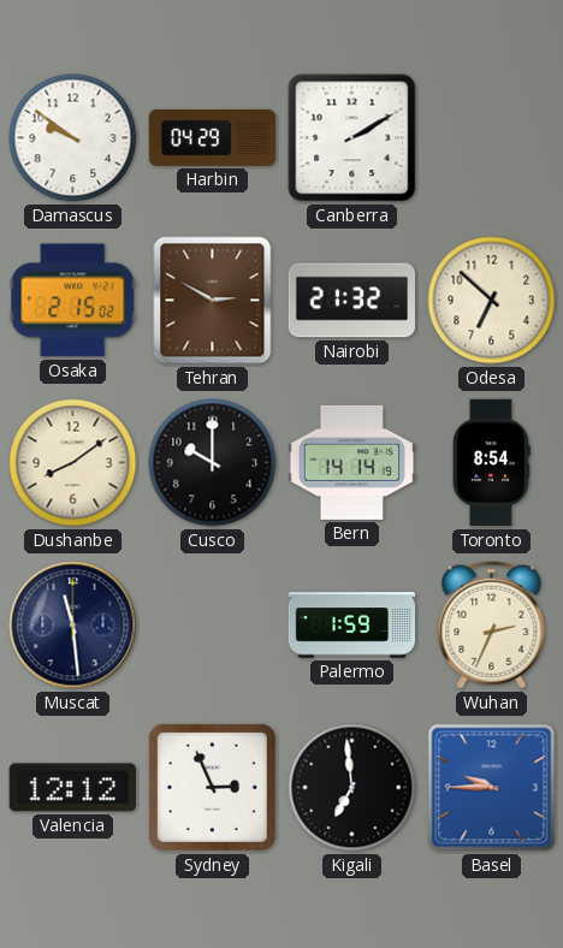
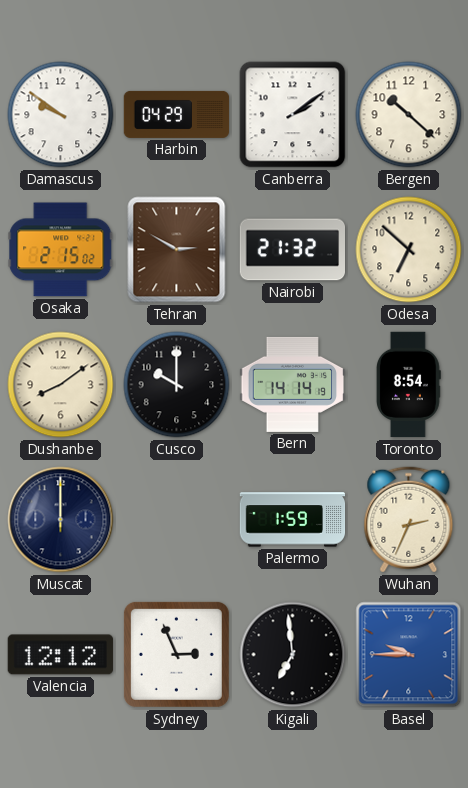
Canberra: 2:10 -> 2:09
Bergen: none -> 10:22
Muscat: 11:29 -> 12:00
